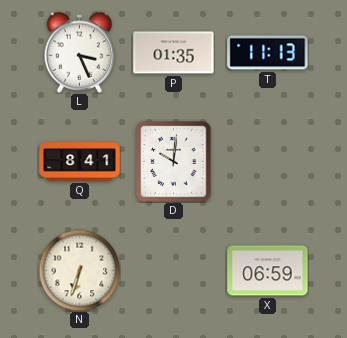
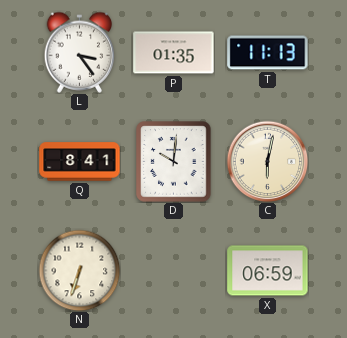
L: 3:26 -> 3:24
C: none -> 6:02
